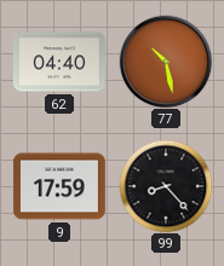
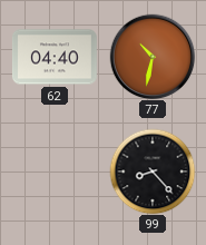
77: 10:28 -> 10:32
9: 17:59 -> none
